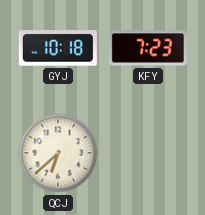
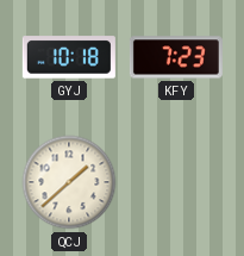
QCJ: 6:38 -> 1:38
